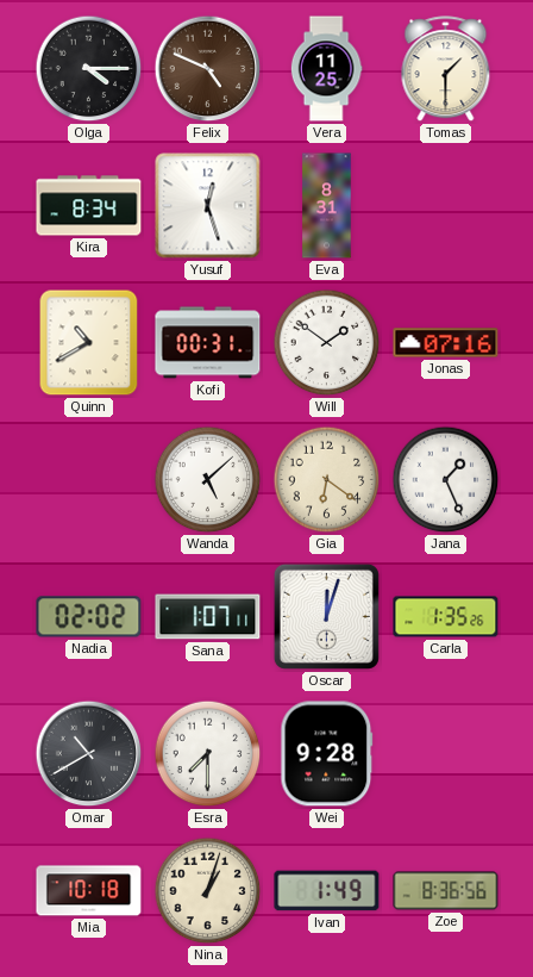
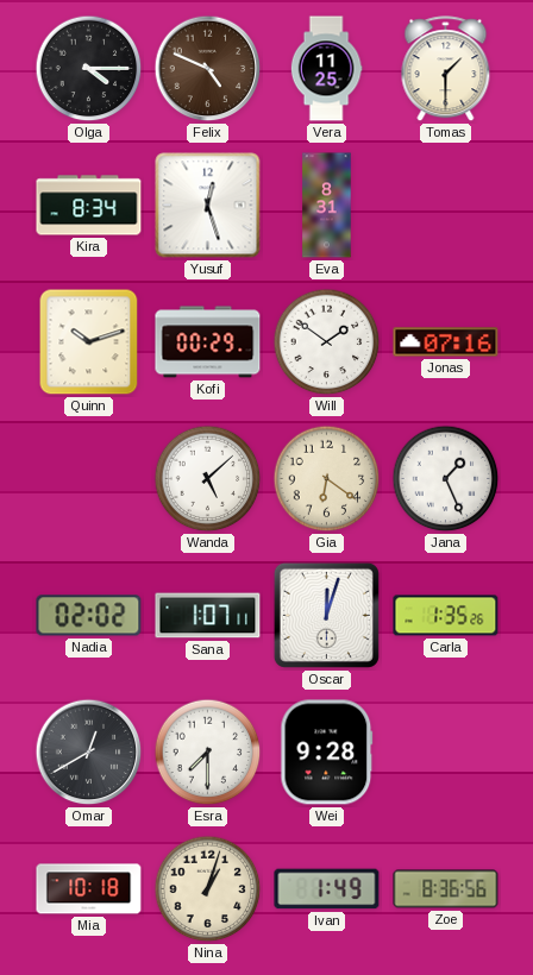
Quinn: 10:40 -> 10:12
Kofi: 00:31 -> 00:29
Omar: 10:40 -> 12:40
